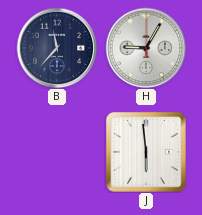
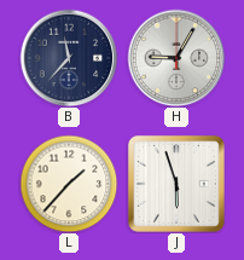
L: none -> 1:37
J: 5:59 -> 5:57
